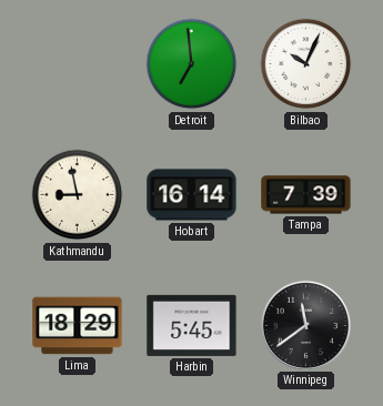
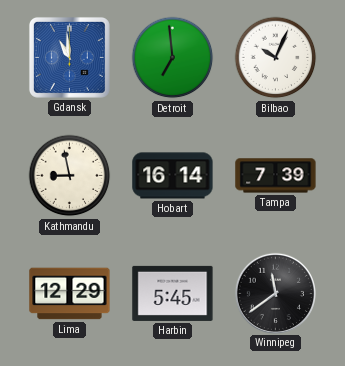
Gdansk: none -> 10:59
Lima: 18:29 -> 12:29
